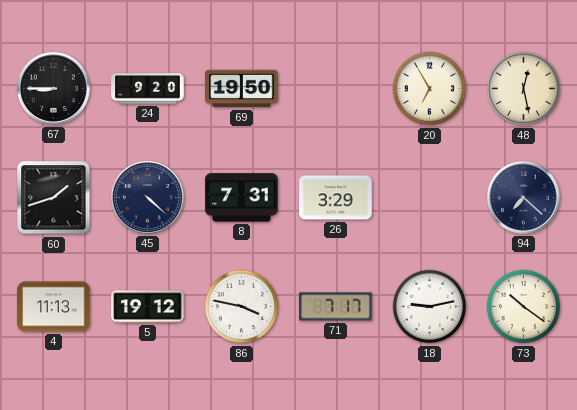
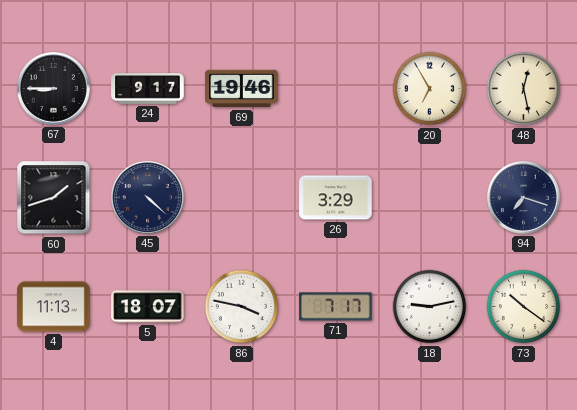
24: 9:20 -> 9:17
69: 19:50 -> 19:46
8: 7:31 -> none
94: 7:22 -> 7:18
5: 19:12 -> 18:07
